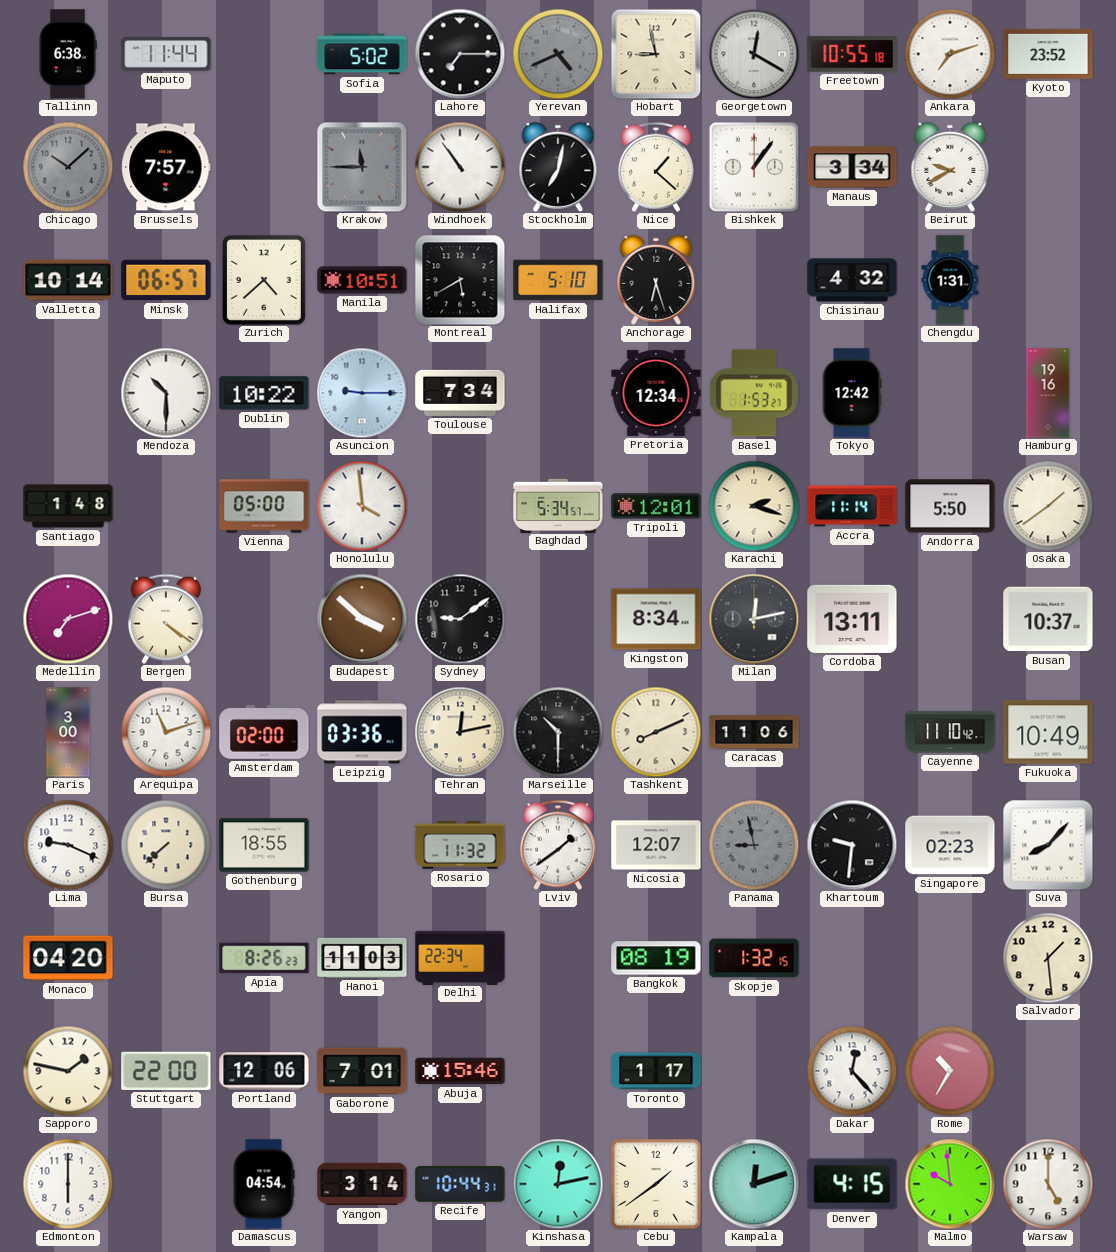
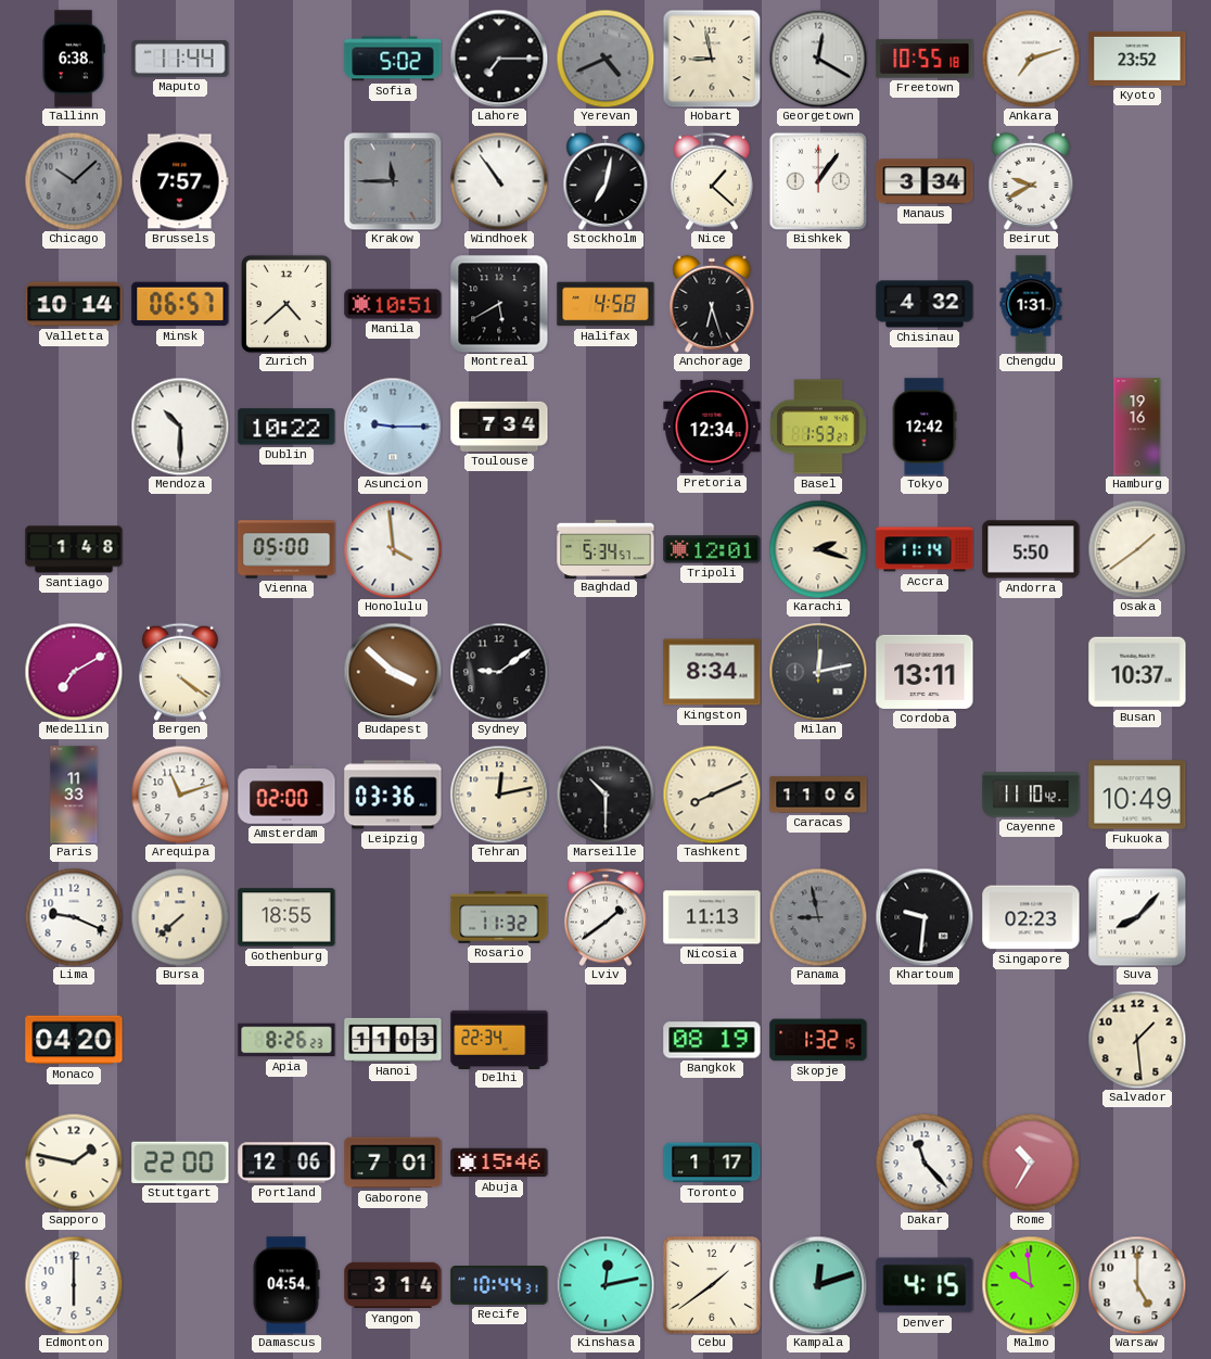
Halifax: 5:10 -> 4:58
Medellin: 7:12 -> 7:10
Paris: 3:00 -> 11:33
Nicosia: 12:07 -> 11:13
Dakar: 12:23 -> 11:23
